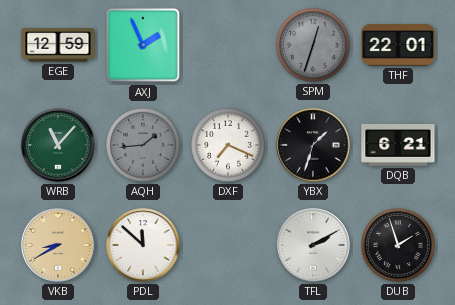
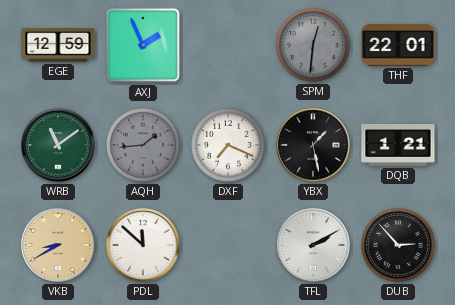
SPM: 12:33 -> 12:31
WRB: 11:07 -> 11:09
YBX: 1:33 -> 1:28
DQB: 6:21 -> 1:21
DUB: 1:57 -> 2:53
